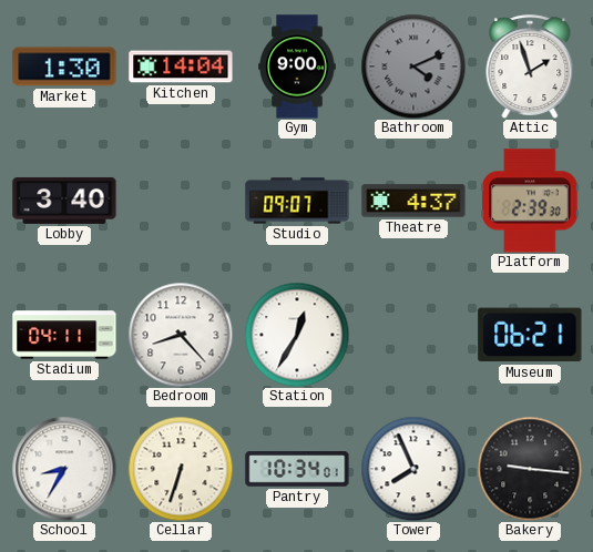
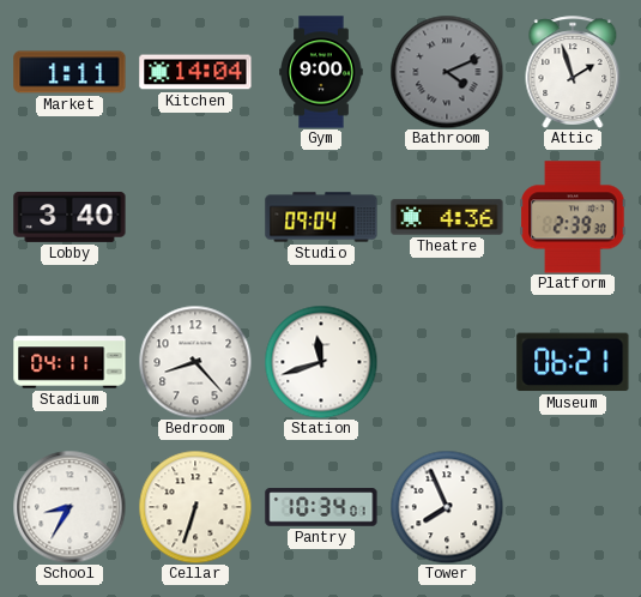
Market: 1:30 -> 1:11
Studio: 09:07 -> 09:04
Theatre: 4:37 -> 4:36
Station: 12:35 -> 11:42
Bakery: 9:16 -> none
